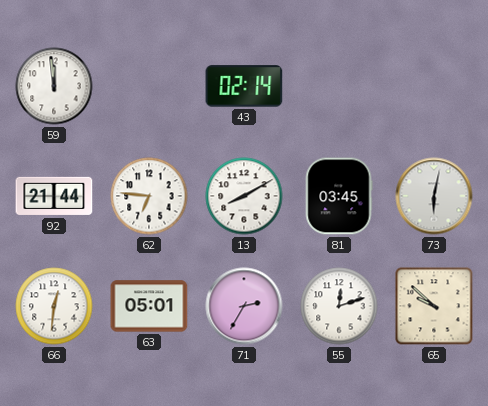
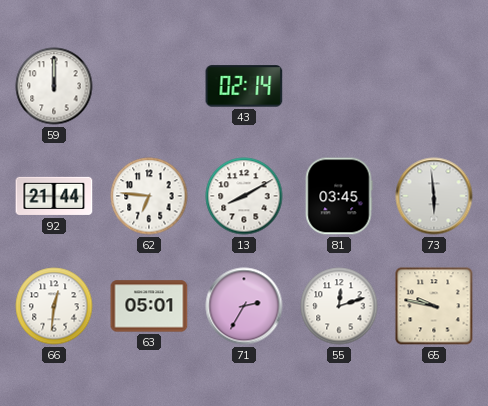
59: 11:59 -> 12:00
73: 6:02 -> 5:59
65: 9:52 -> 9:47
